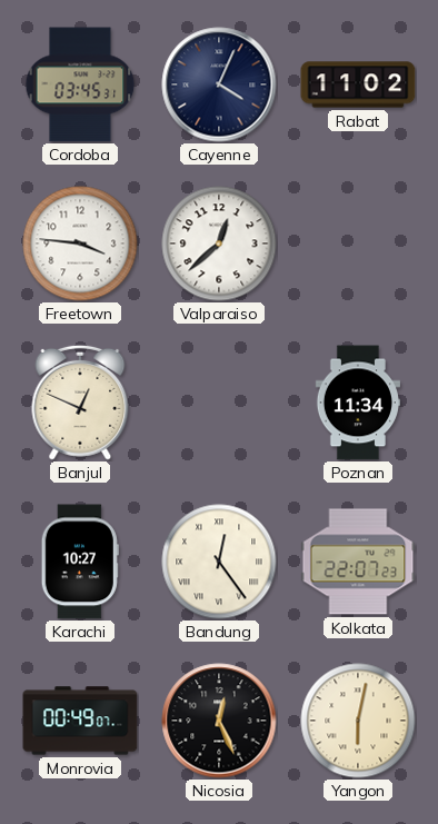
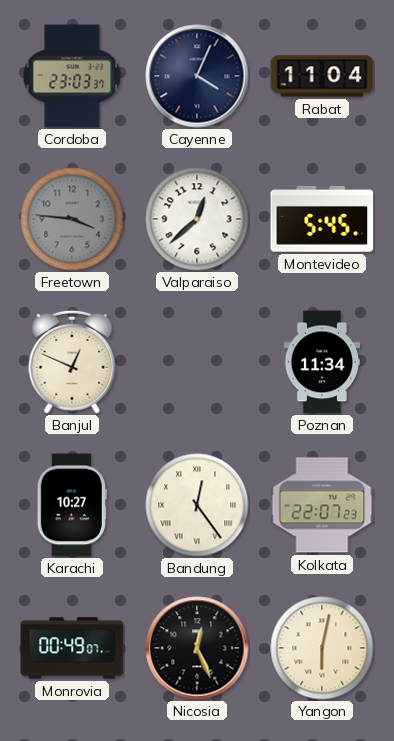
Cordoba: 03:45 -> 23:03
Rabat: 11:02 -> 11:04
Freetown dial: white -> grey
Montevideo: none -> 5:45
